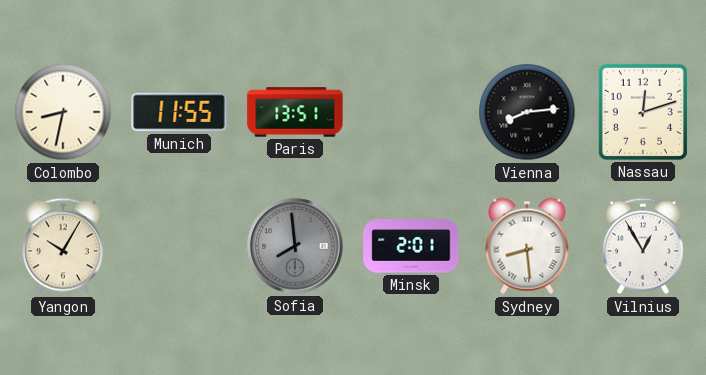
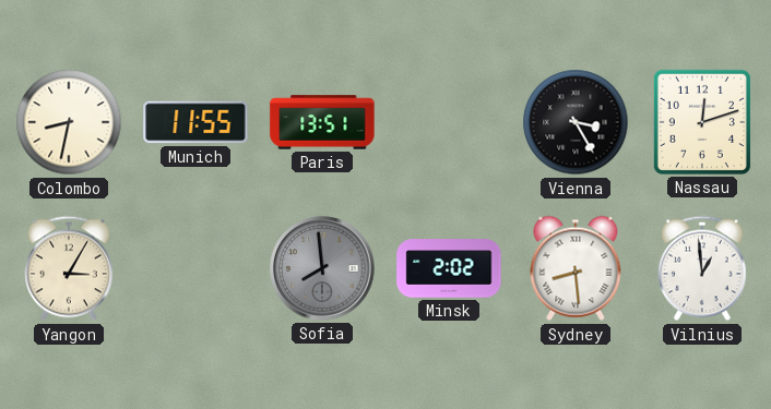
Vienna: 8:14 -> 3:25
Yangon: 10:05 -> 3:05
Minsk: 2:01 -> 2:02
Vilnius: 12:55 -> 12:59
